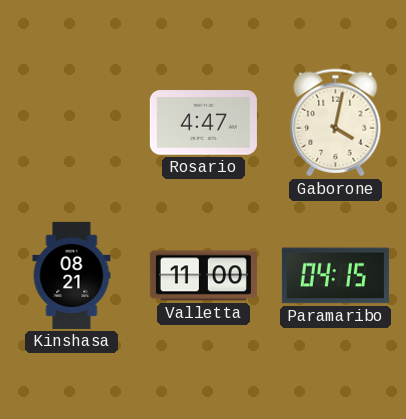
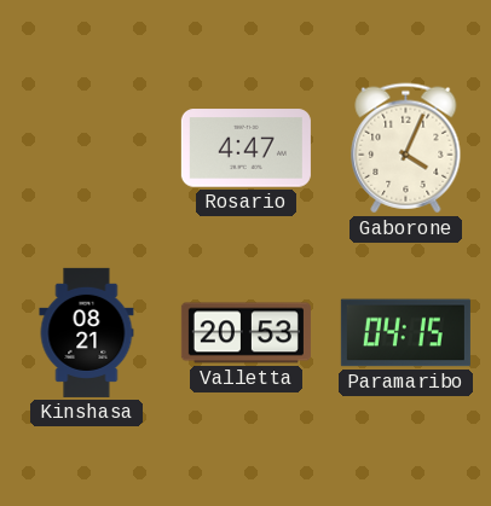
Gaborone: 4:02 -> 4:04
Valletta: 11:00 -> 20:53
